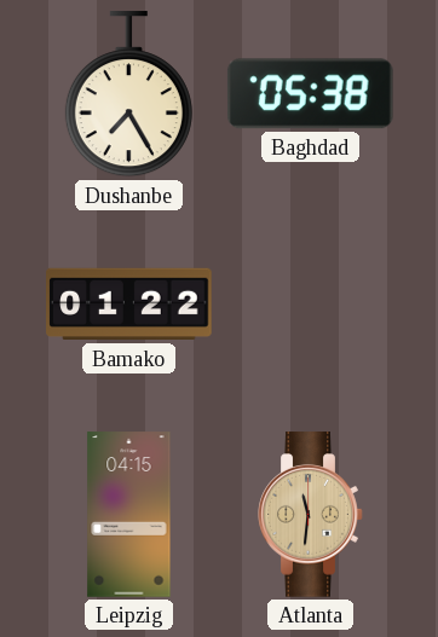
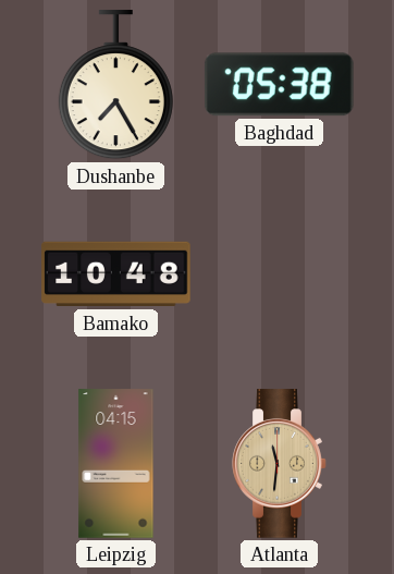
Bamako: 01:22 -> 10:48
